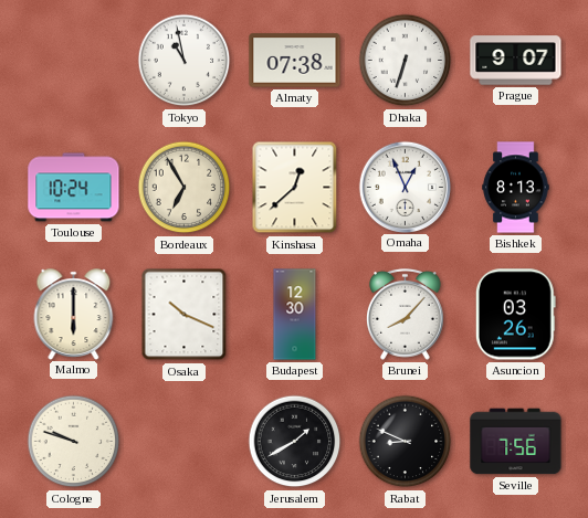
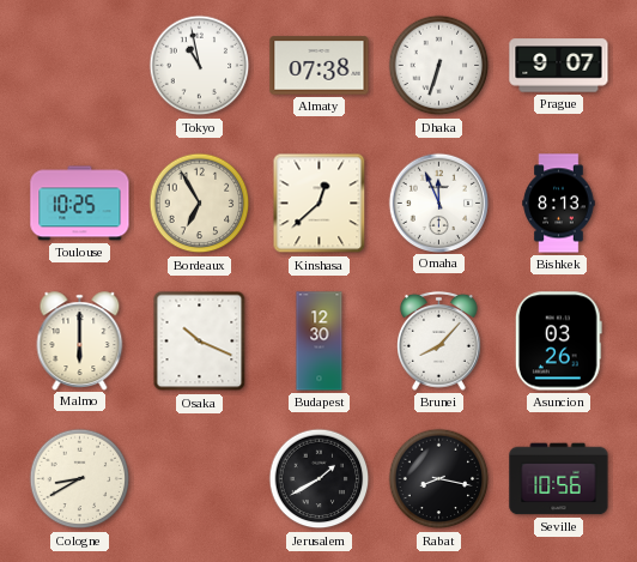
Toulouse: 10:24 -> 10:25
Omaha: 12:56 -> 11:56
Cologne: 9:48 -> 8:40
Rabat: 8:49 -> 8:17
Seville: 7:56 -> 10:56
